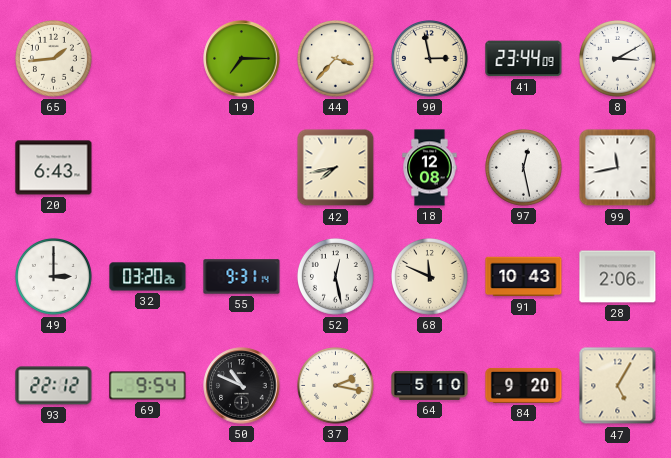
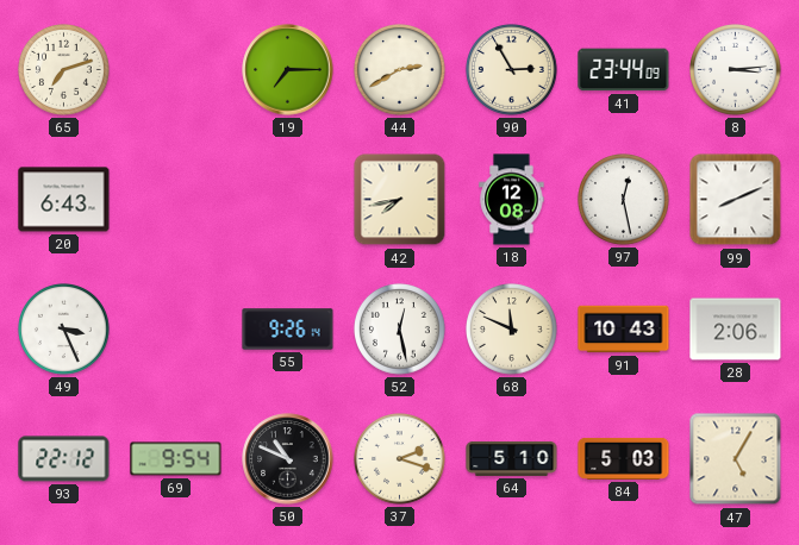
65: 1:44 -> 7:12
44: 3:37 -> 2:40
90: 2:58 -> 2:55
8: 3:10 -> 3:14
99: 11:43 -> 8:11
49: 3:00 -> 3:26
32: 03:20 -> none
55: 9:31 -> 9:26
37: 2:17 -> 2:18
84: 9:20 -> 5:03
